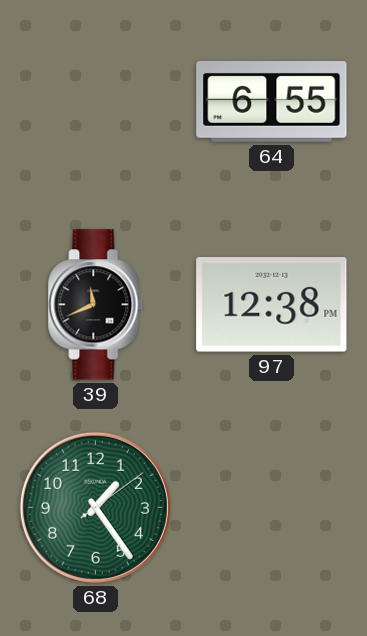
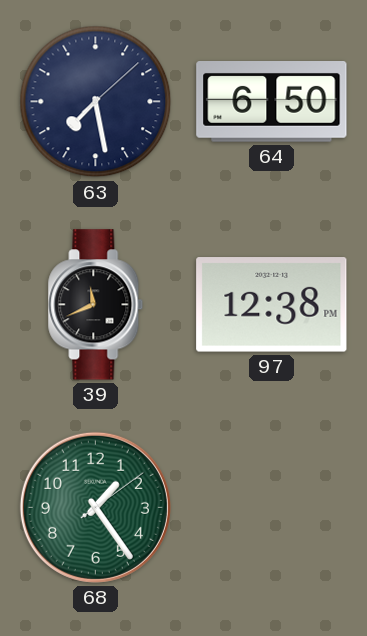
63: none -> 7:28
64: 6:55 -> 6:50
